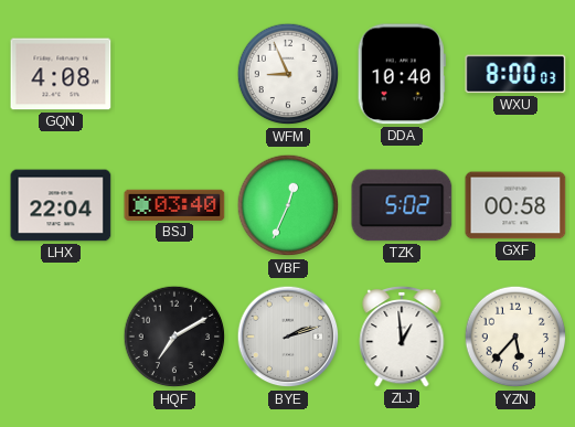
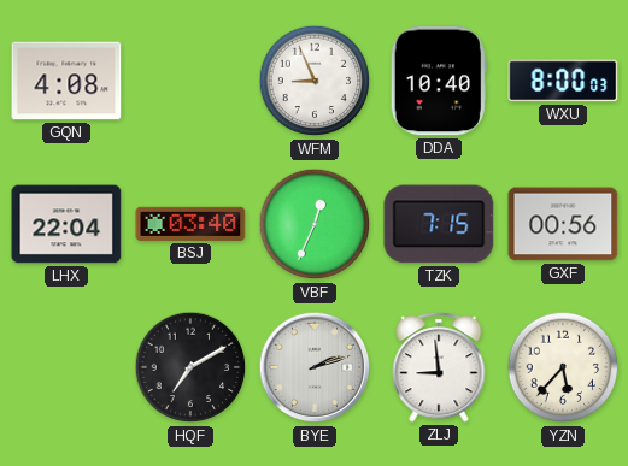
TZK: 5:02 -> 7:15
GXF: 00:58 -> 00:56
ZLJ: 12:59 -> 8:59
